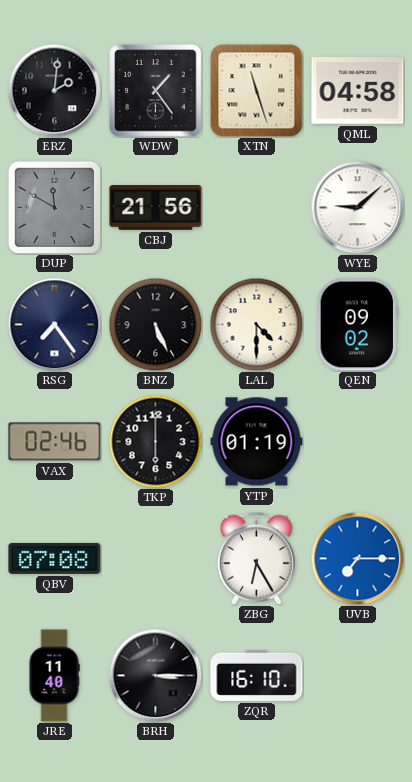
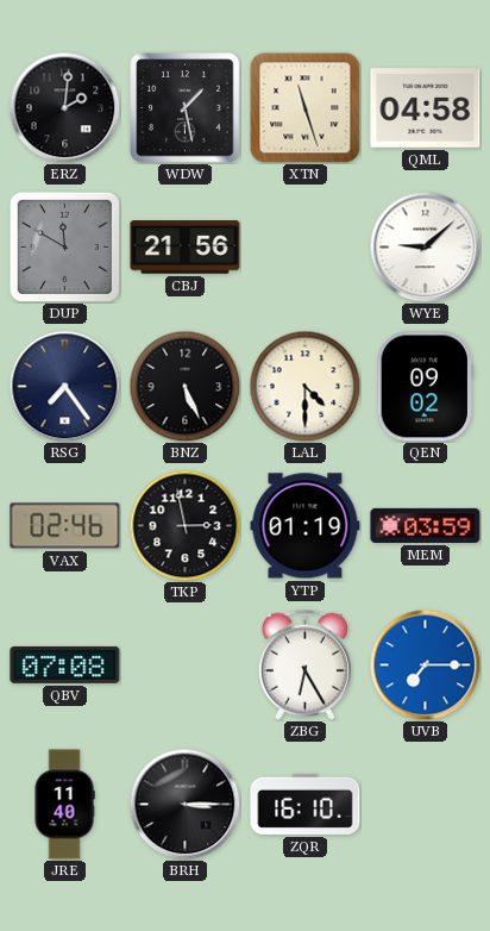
WDW: 1:24 -> 1:28
TKP: 6:00 -> 2:58
MEM: none -> 03:59
